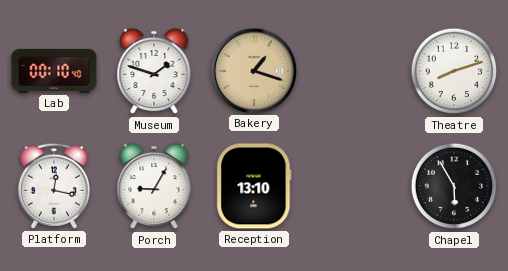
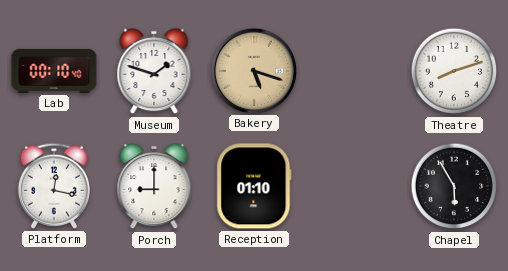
Bakery: 1:18 -> 5:18
Porch: 9:05 -> 9:00
Reception: 13:10 -> 01:10
